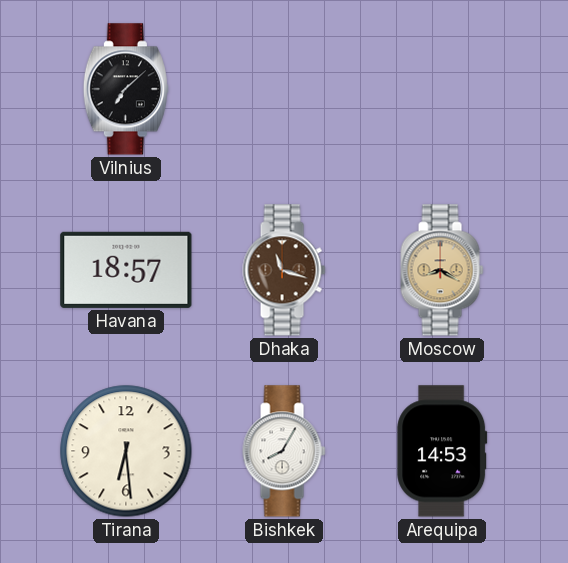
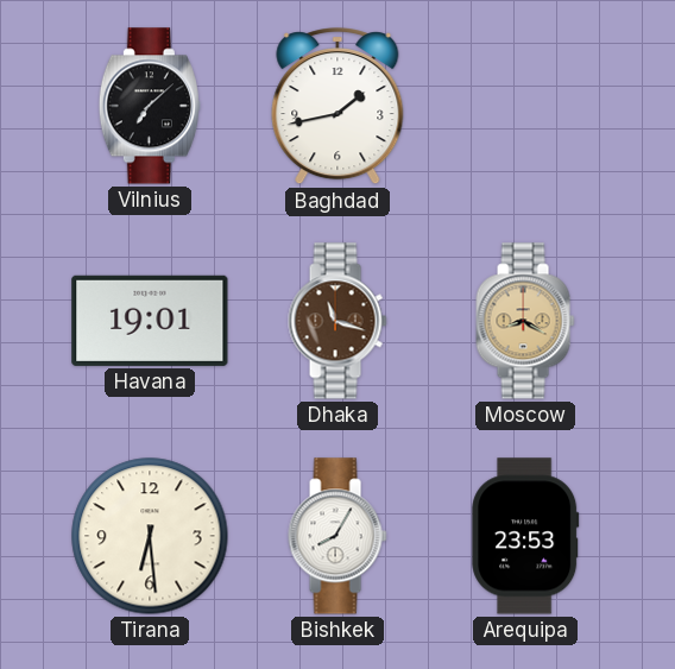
Baghdad: none -> 1:43
Havana: 18:57 -> 19:01
Arequipa: 14:53 -> 23:53
